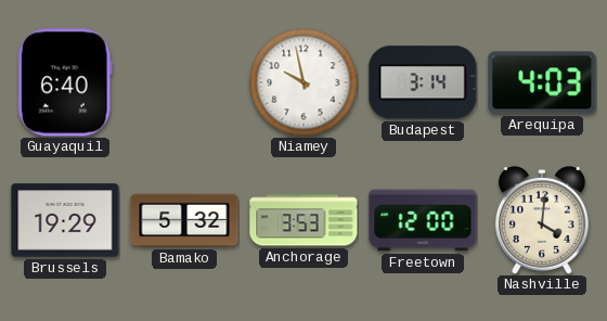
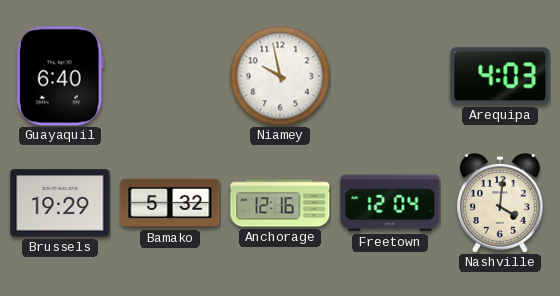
Budapest: 3:14 -> none
Anchorage: 3:53 -> 12:16
Freetown: 12:00 -> 12:04
